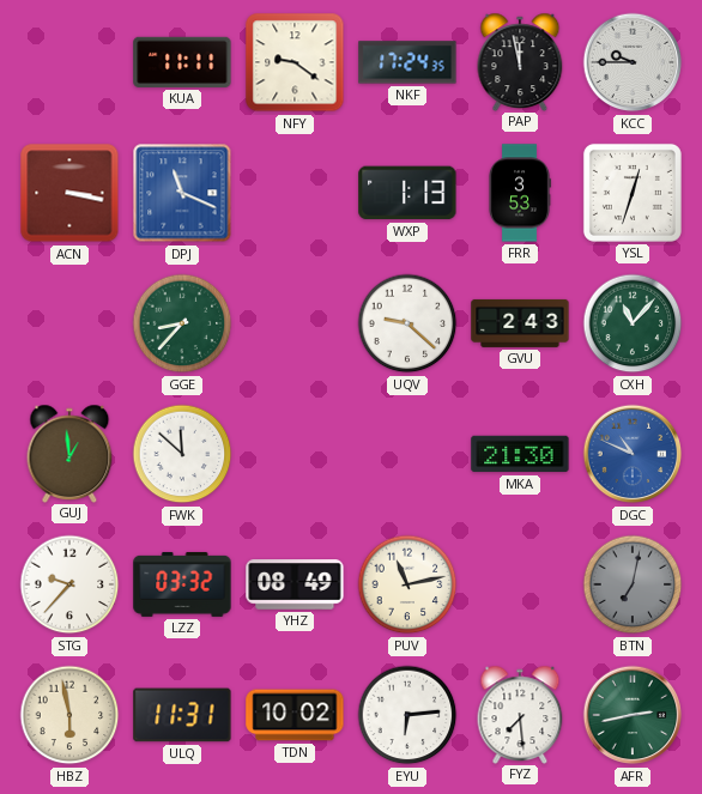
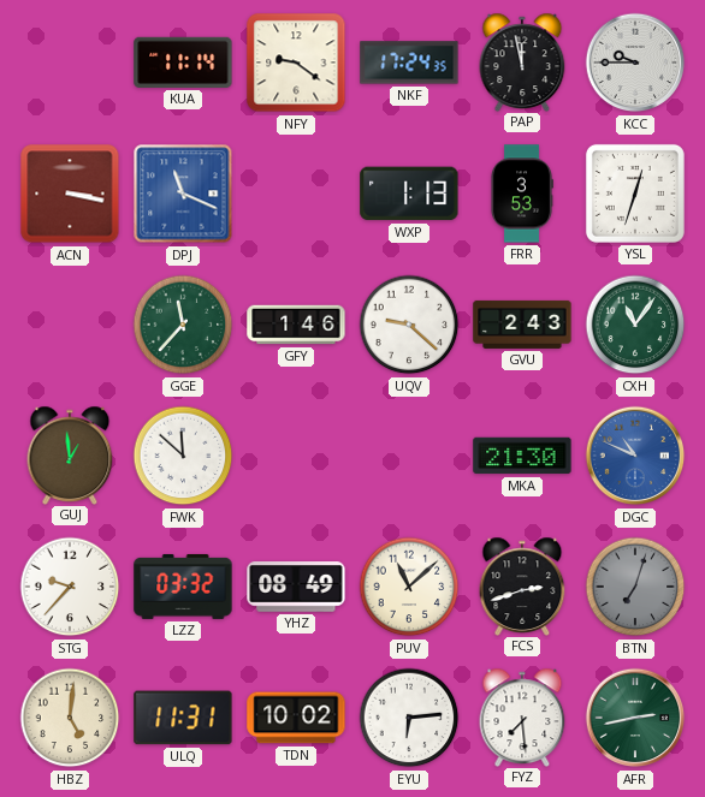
KUA: 11:11 -> 11:14
GGE: 8:37 -> 11:37
GFY: none -> 1:46
CXH: 11:07 -> 11:06
PUV: 11:13 -> 11:08
FCS: none -> 2:42
BTN: 7:02 -> 7:03
HBZ: 5:58 -> 5:01
